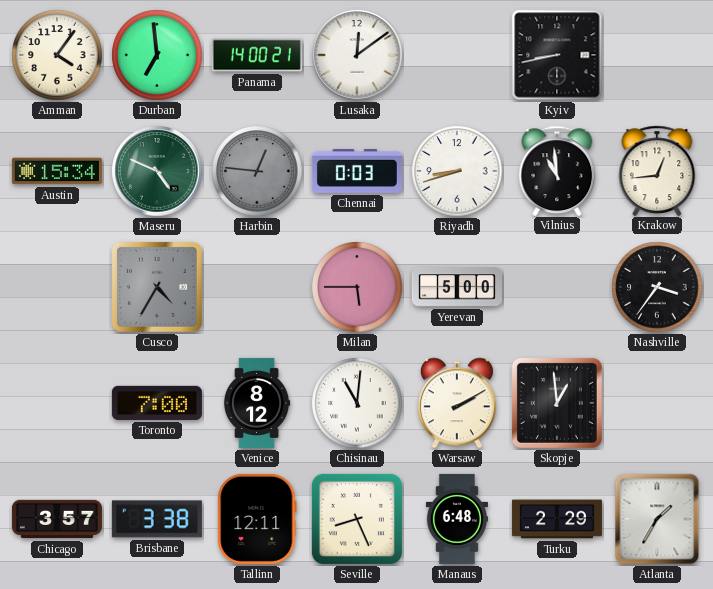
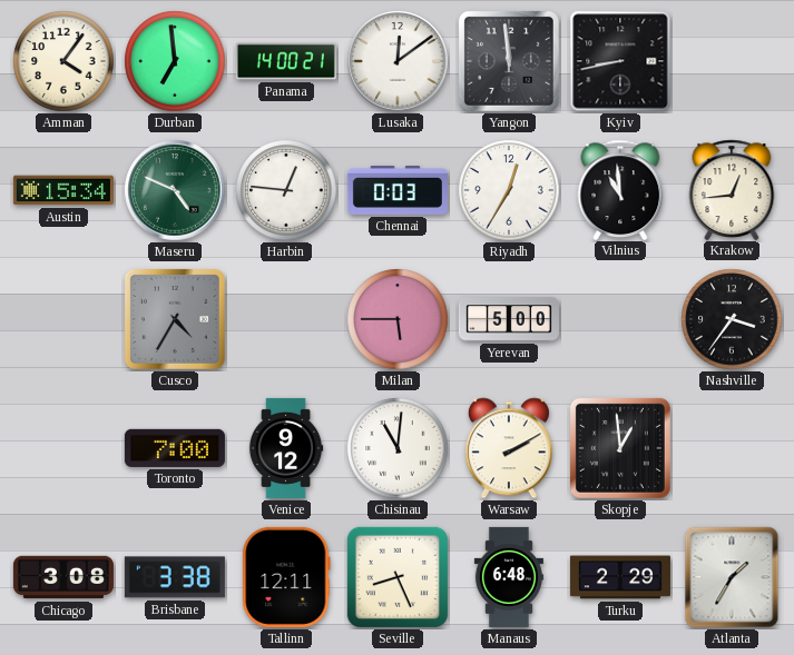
Yangon: none -> 11:59
Harbin dial: grey -> white
Riyadh: 8:42 -> 12:35
Venice: 8:12 -> 9:12
Chicago: 3:57 -> 3:08
